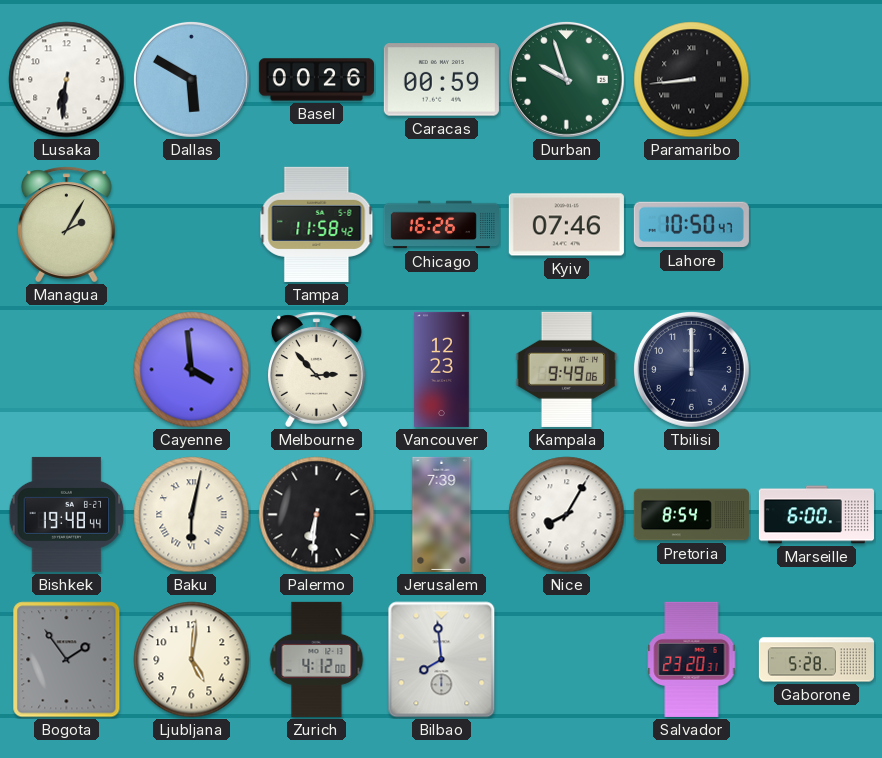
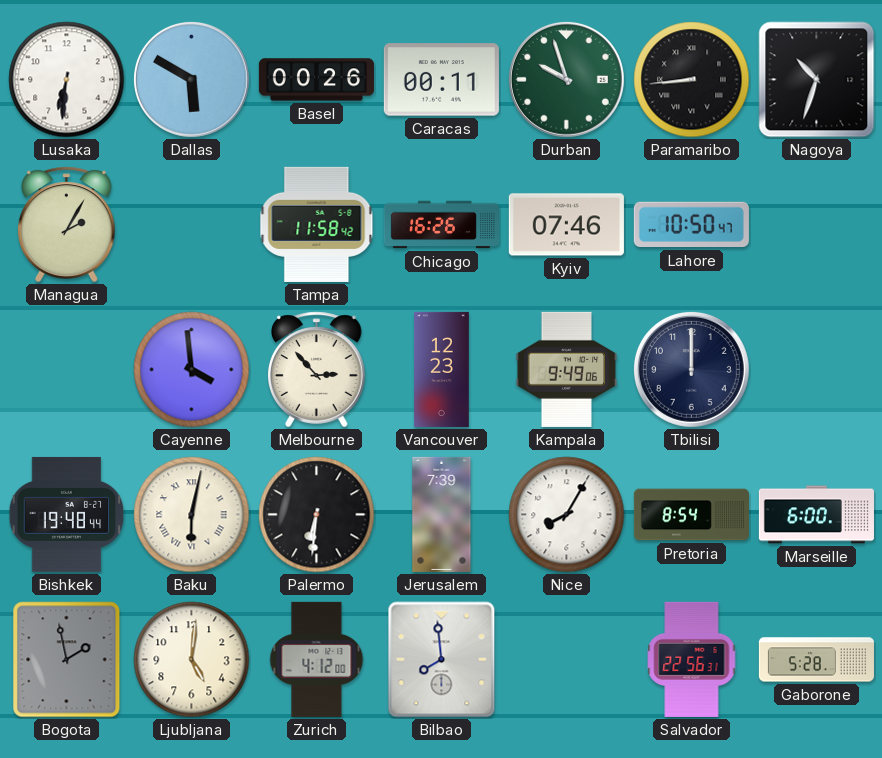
Caracas: 00:59 -> 00:11
Nagoya: none -> 10:33
Bogota: 1:54 -> 1:58
Salvador: 23:20 -> 22:56
